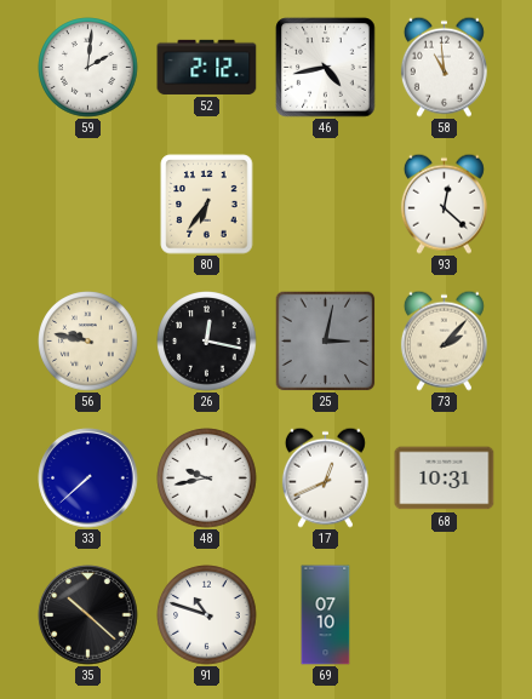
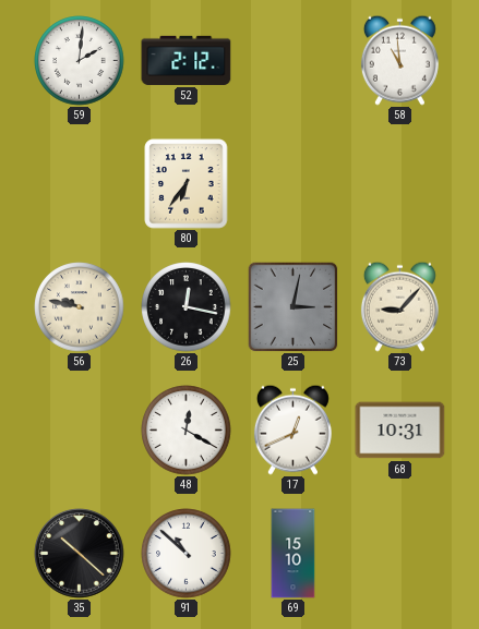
46: 4:43 -> none
93: 12:22 -> none
73: 2:07 -> 9:07
33: 7:38 -> none
48: 9:43 -> 12:20
91: 10:48 -> 10:52
69: 07:10 -> 15:10
